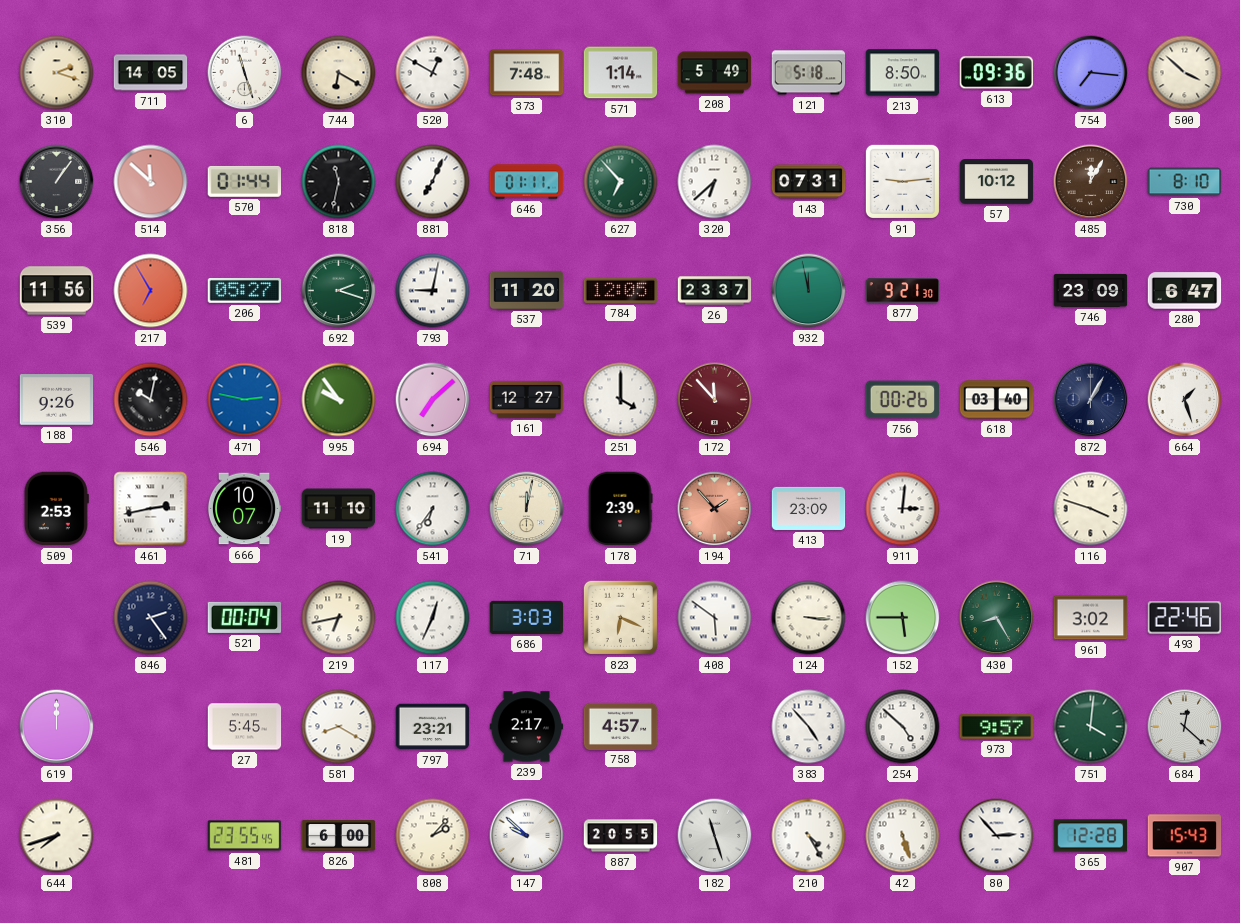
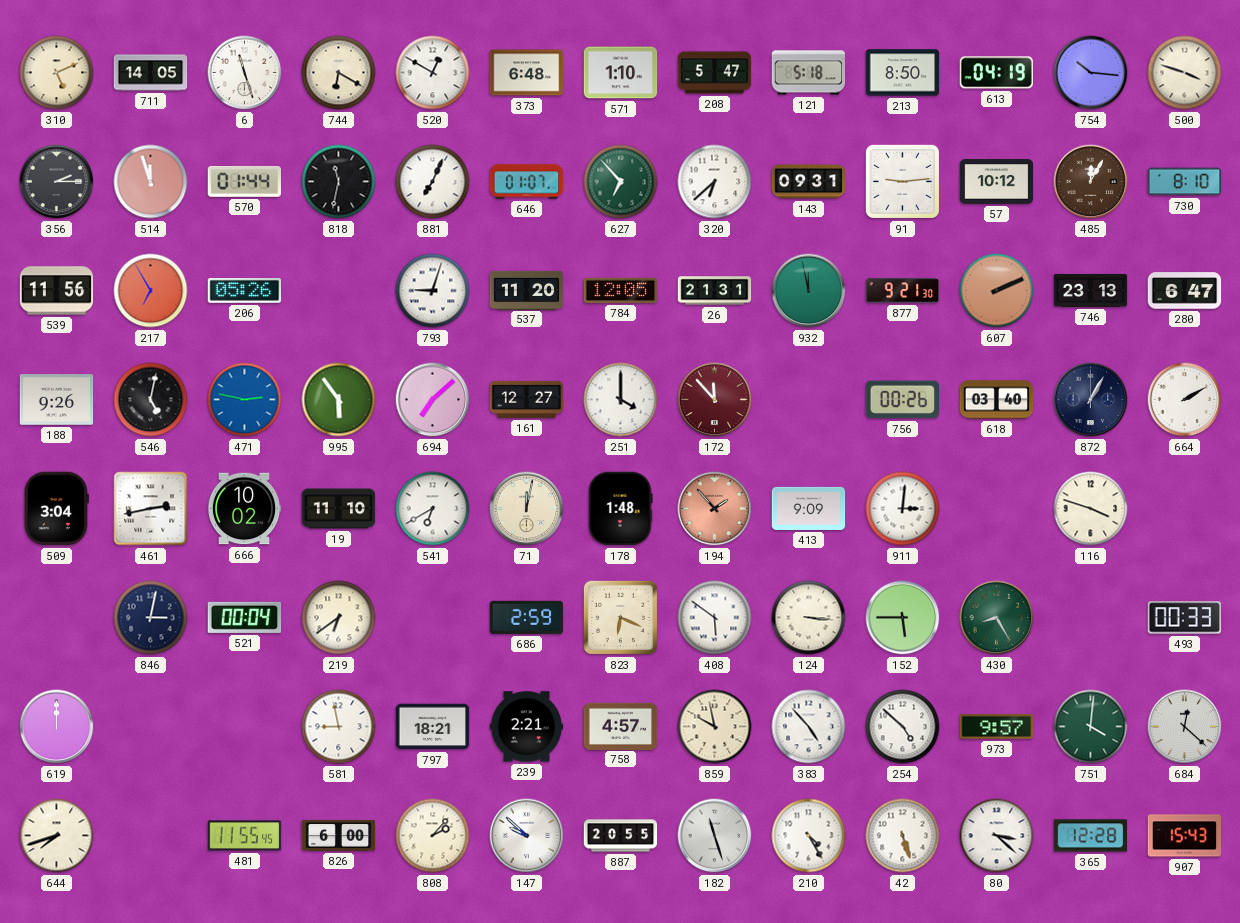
310: 2:18 -> 5:11
373: 7:48 -> 6:48
571: 1:14 -> 1:10
208: 5:49 -> 5:47
613: 09:36 -> 04:19
754: 7:16 -> 10:16
500: 3:52 -> 3:48
356: 1:06 -> 2:15
514: 11:52 -> 11:57
646: 01:11 -> 01:07
143: 07:31 -> 09:31
206: 05:27 -> 05:26
692: 2:18 -> none
793: 9:02 -> 9:03
26: 23:37 -> 21:31
607: none -> 2:11
746: 23:09 -> 23:13
546: 10:02 -> 5:02
995: 9:54 -> 5:54
664: 1:27 -> 2:10
509: 2:53 -> 3:04
666: 10:07 -> 10:02
541: 6:36 -> 6:40
178: 2:39 -> 1:48
413: 23:09 -> 9:09
846: 2:24 -> 3:02
219: 6:43 -> 6:39
117: 12:34 -> none
686: 3:03 -> 2:59
961: 3:02 -> none
493: 22:46 -> 00:33
27: 5:45 -> none
581: 8:20 -> 8:58
797: 23:21 -> 18:21
239: 2:17 -> 2:21
859: none -> 9:58
481: 23:55 -> 11:55
80: 2:53 -> 3:22
